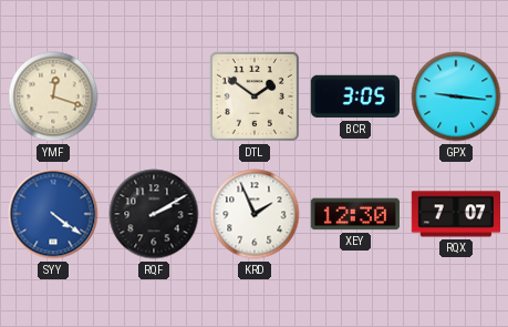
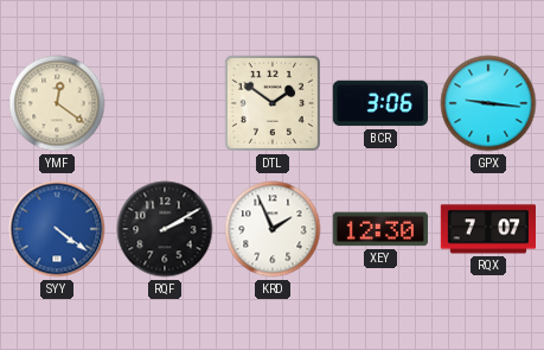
YMF: 12:18 -> 12:21
BCR: 3:05 -> 3:06
